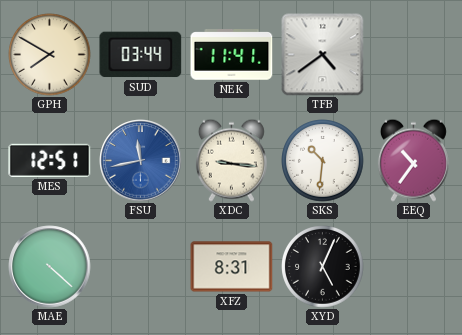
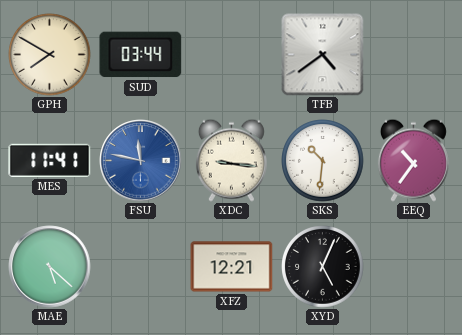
NEK: 11:41 -> none
MES: 12:51 -> 11:41
FSU: 11:43 -> 11:47
MAE: 4:22 -> 5:22
XFZ: 8:31 -> 12:21
